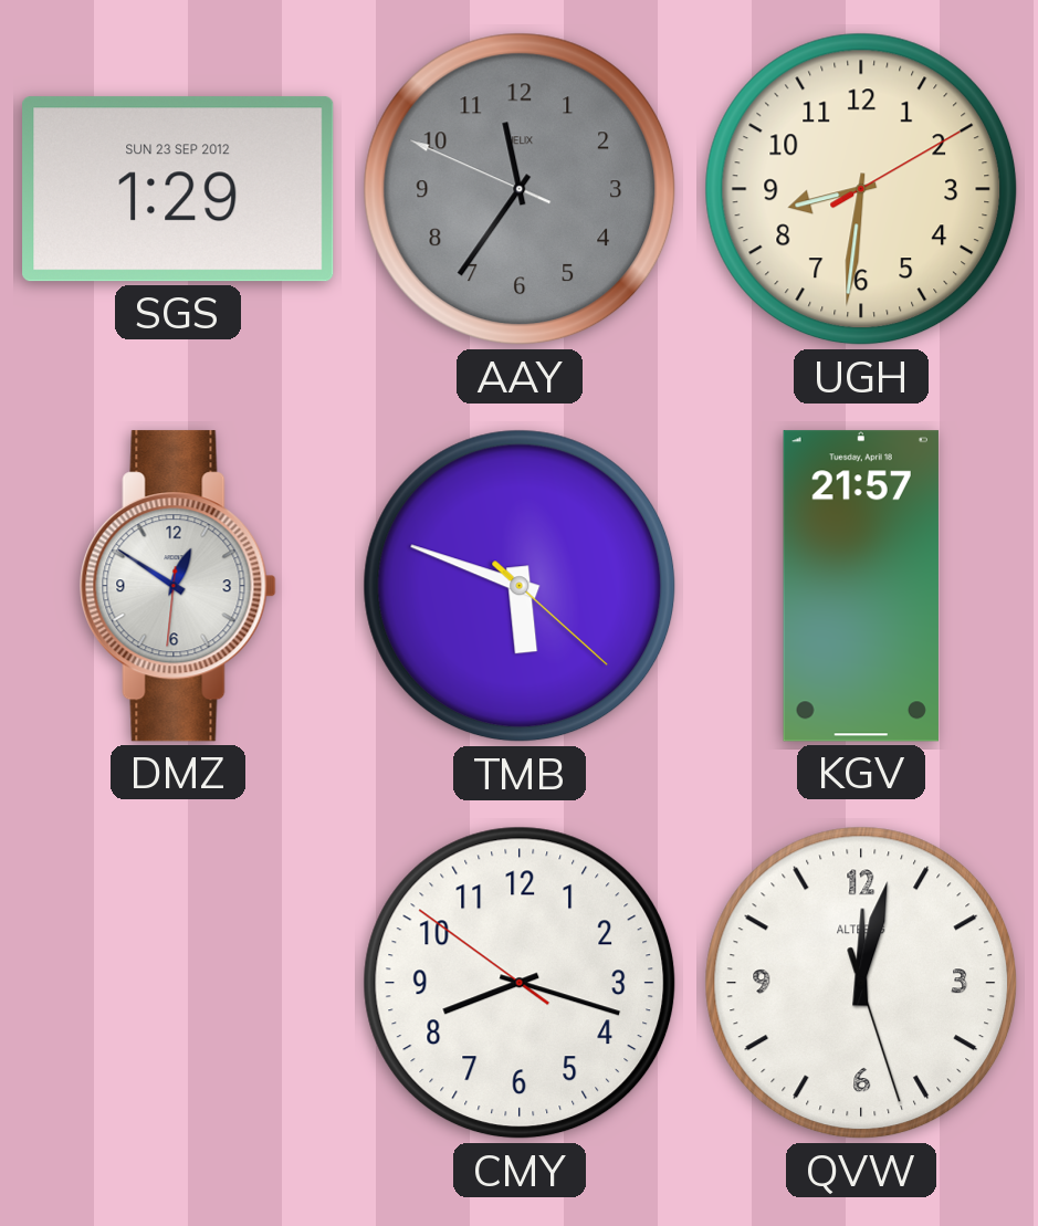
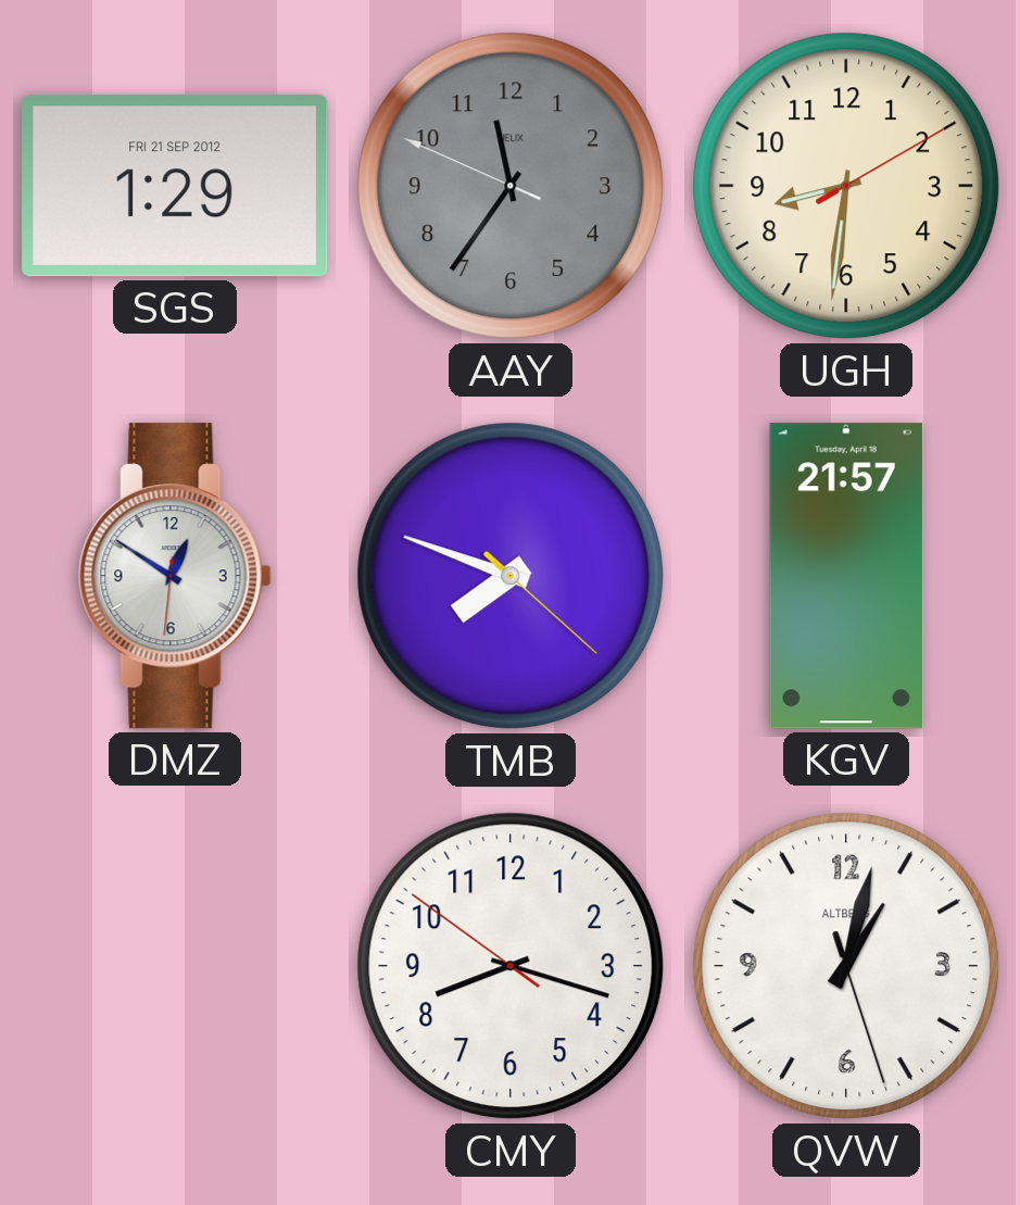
SGS date: SUN 23 SEP 2012 -> FRI 21 SEP 2012
TMB: 5:48 -> 7:48
QVW: 12:02 -> 1:02
